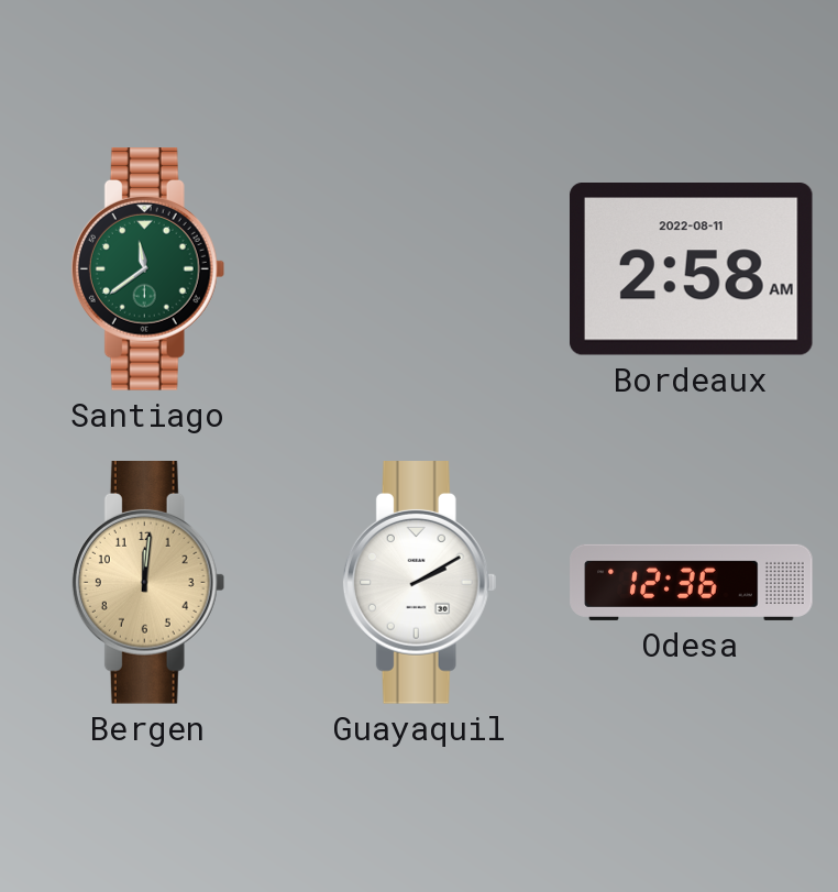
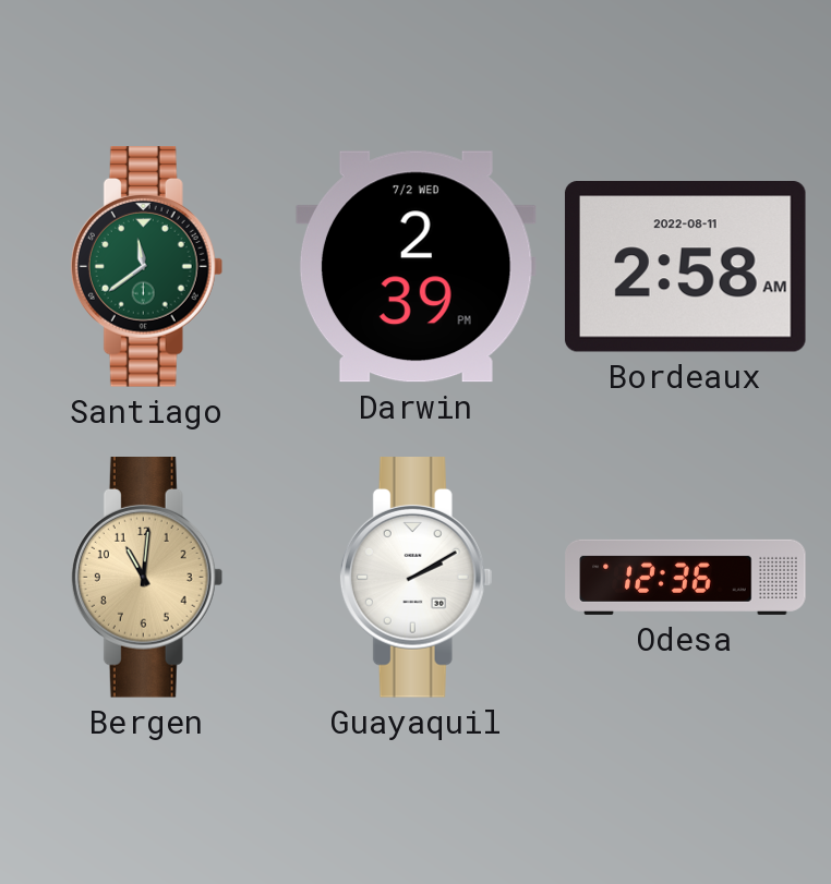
Darwin: none -> 2:39
Bergen: 12:01 -> 11:01
